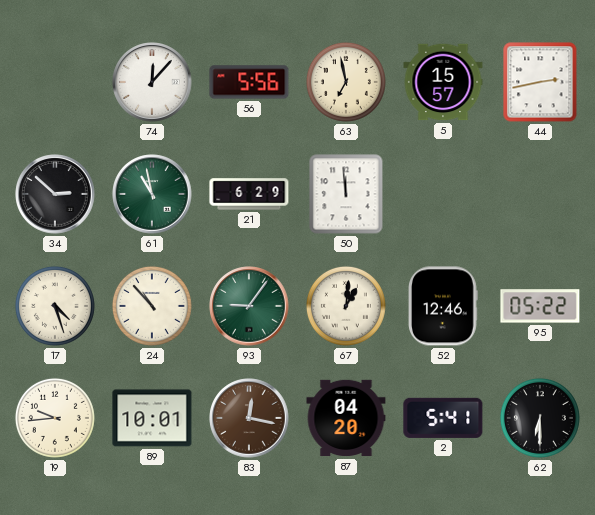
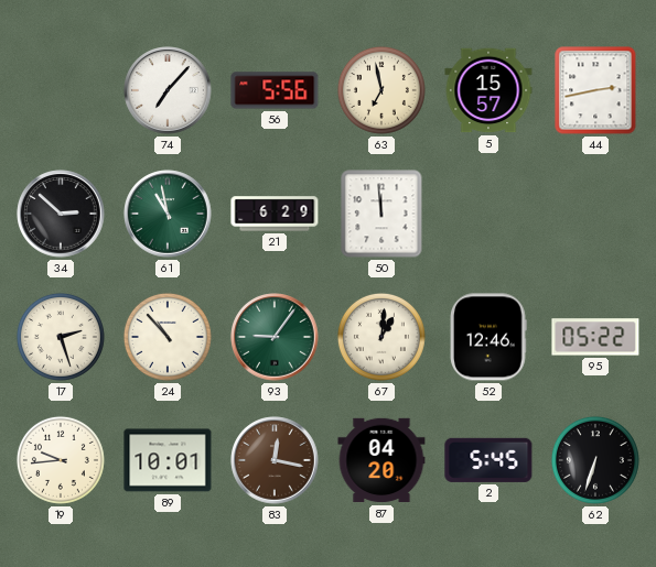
74: 12:07 -> 7:07
17: 4:27 -> 2:27
2: 5:41 -> 5:45
62: 6:30 -> 6:33
